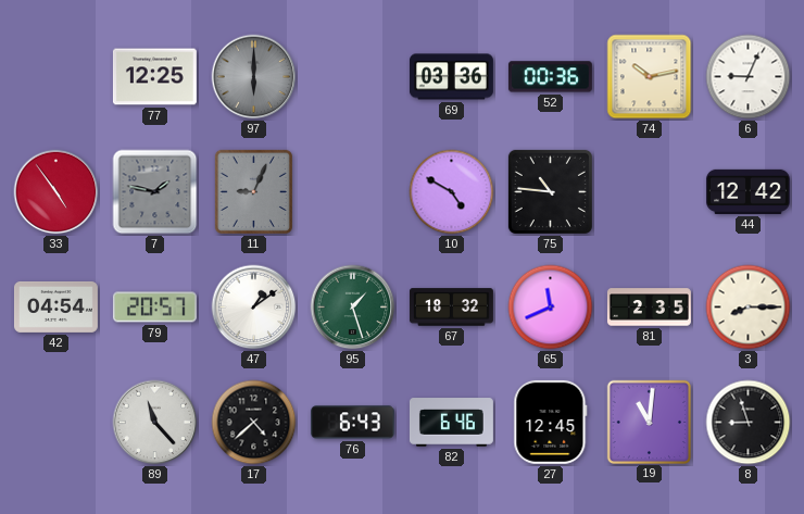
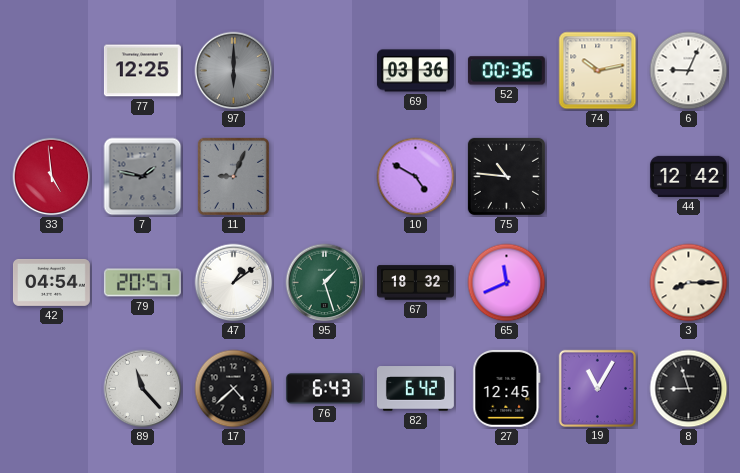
33: 4:54 -> 4:59
81: 2:35 -> none
82: 6:46 -> 6:42
19: 11:01 -> 11:05
